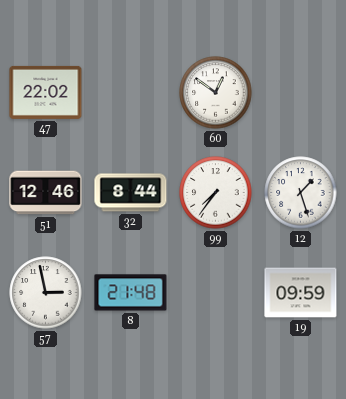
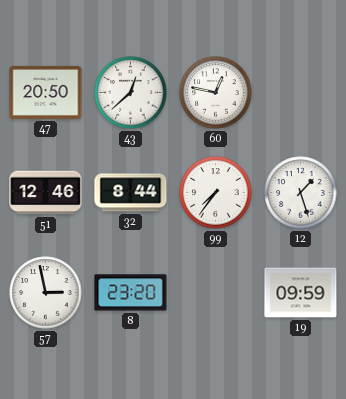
47: 22:02 -> 20:50
43: none -> 12:38
60: 12:51 -> 12:47
8: 21:48 -> 23:20
